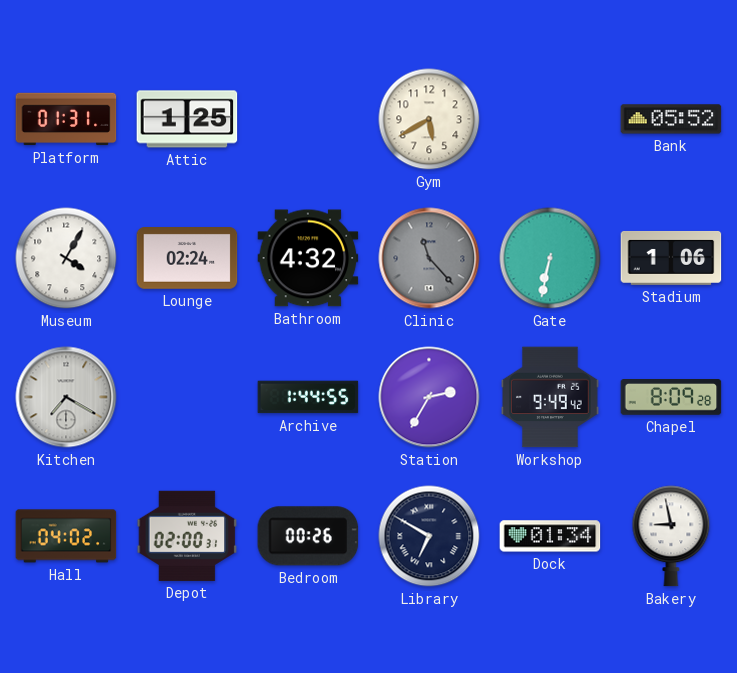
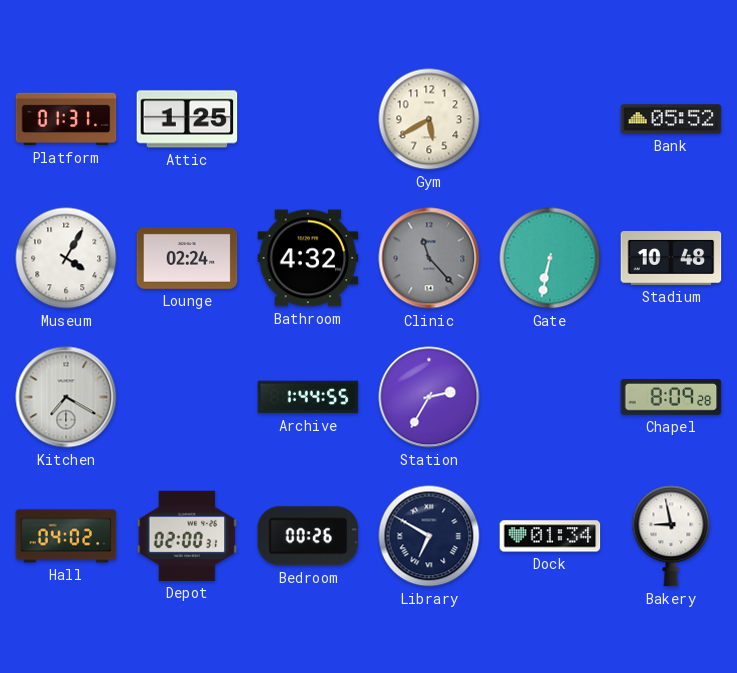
Stadium: 1:06 -> 10:48
Workshop: 9:49 -> none
